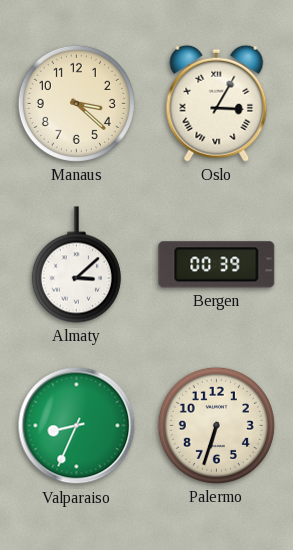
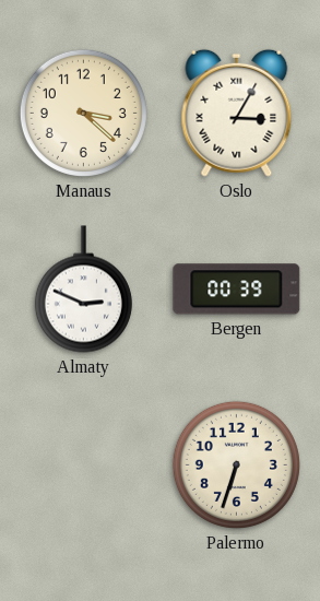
Almaty: 3:08 -> 2:49
Valparaiso: 8:34 -> none
